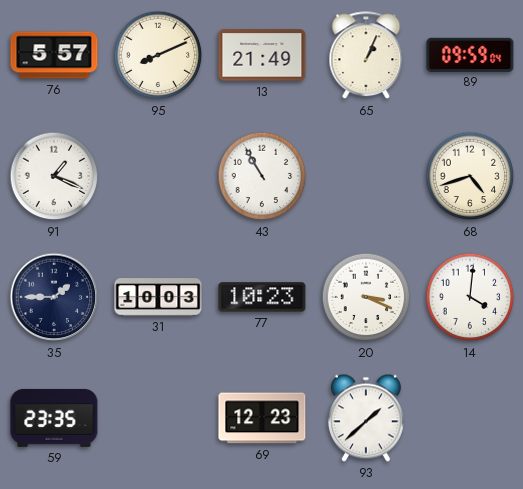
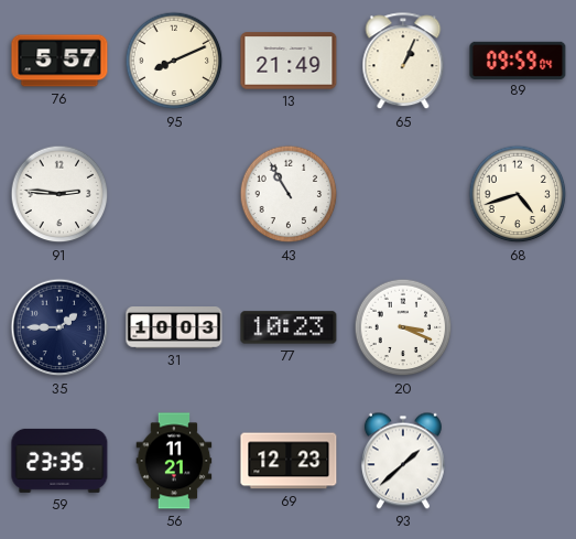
91: 1:19 -> 2:46
14: 4:01 -> none
56: none -> 11:21
